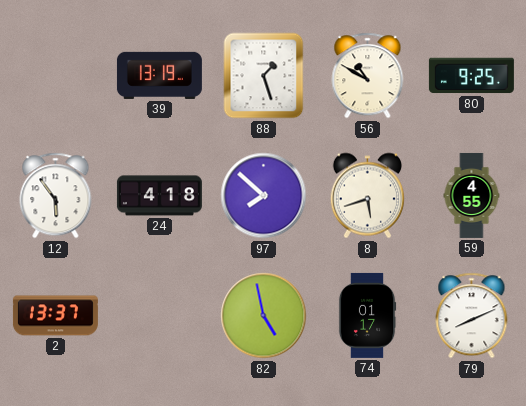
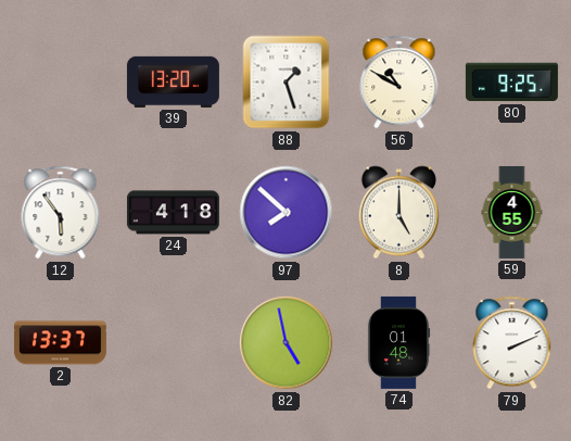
39: 13:19 -> 13:20
8: 5:42 -> 5:00
74: 01:17 -> 01:48
79: 8:11 -> 2:11
